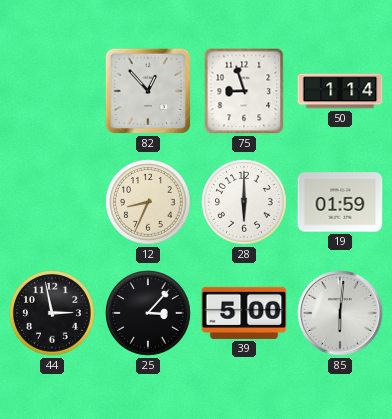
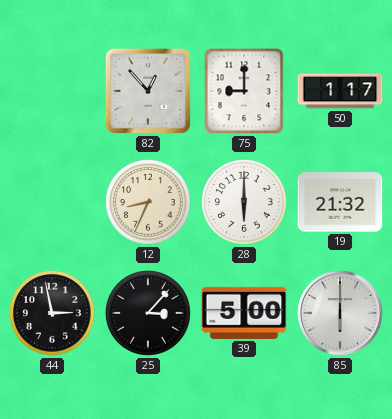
75: 8:57 -> 9:00
50: 1:14 -> 1:17
19: 01:59 -> 21:32
85: 6:01 -> 6:00
